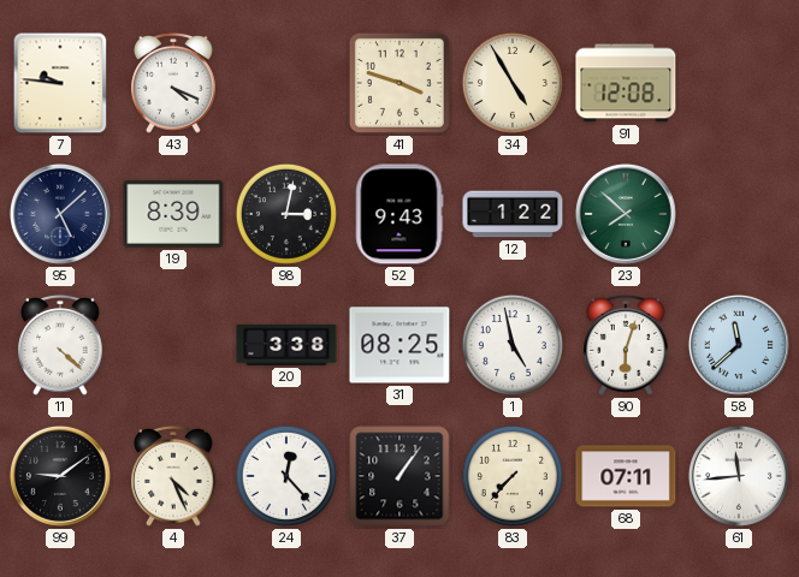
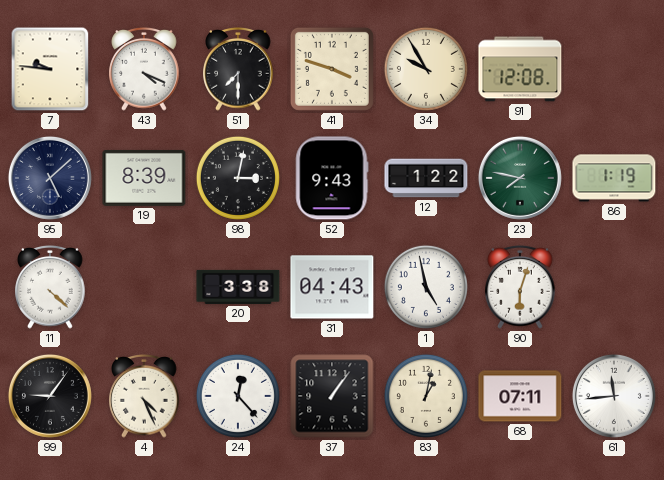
51: none -> 7:30
34: 4:55 -> 9:55
23: 7:52 -> 7:47
86: none -> 1:19
31: 08:25 -> 04:43
58: 11:38 -> none
99: 9:09 -> 9:06
83: 7:37 -> 1:02
